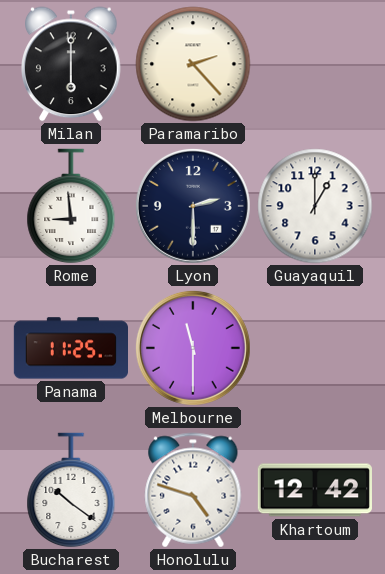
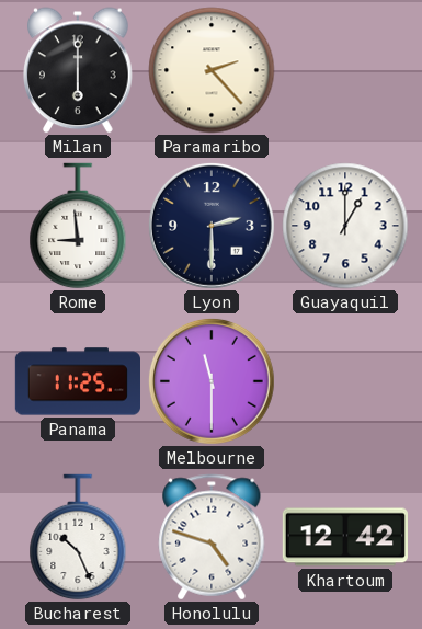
Bucharest: 10:21 -> 10:26
